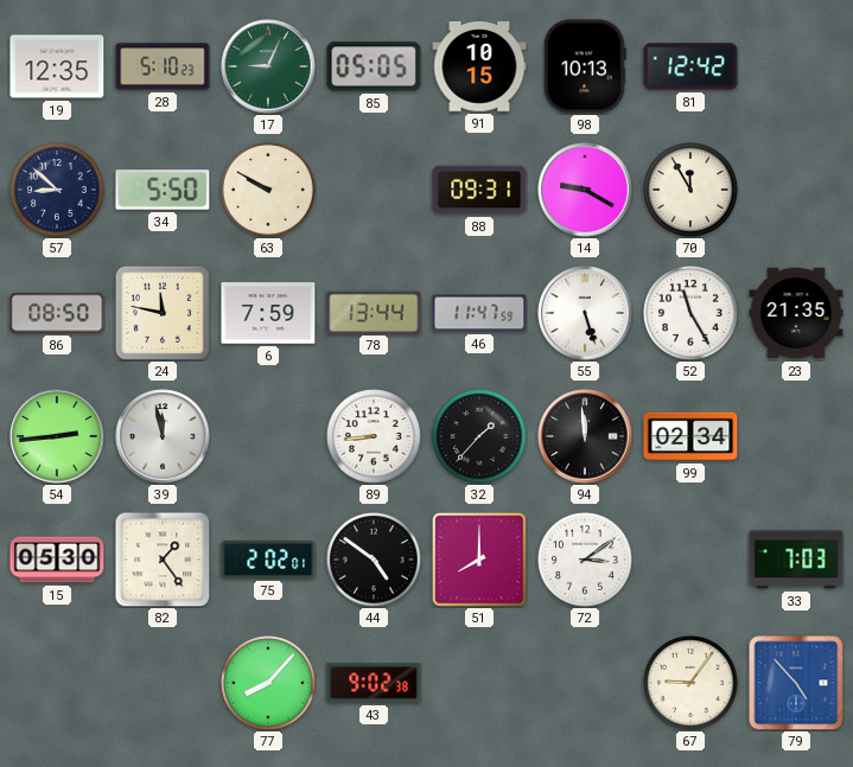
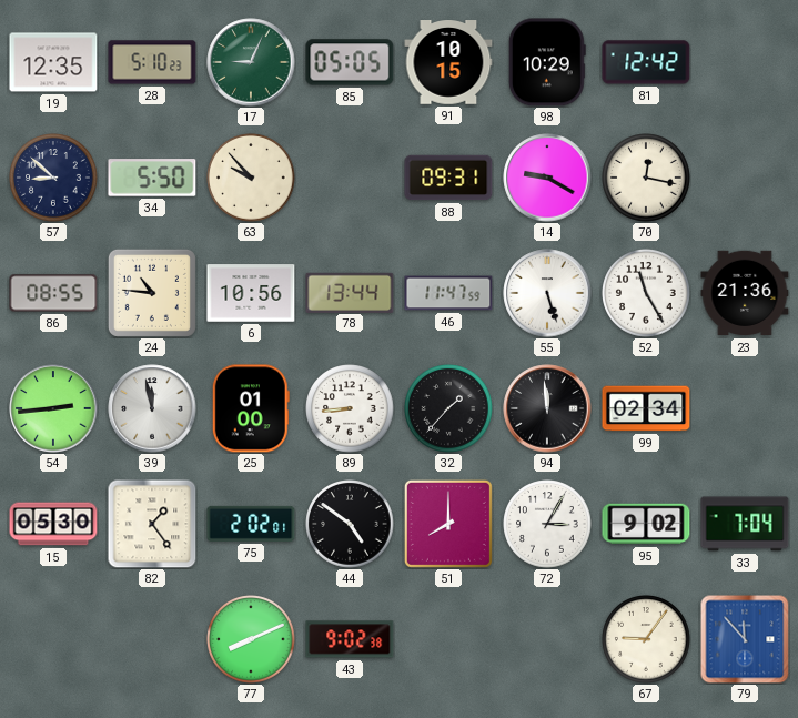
98: 10:13 -> 10:29
63: 9:50 -> 9:53
70: 11:55 -> 12:17
86: 08:50 -> 08:55
24: 11:47 -> 10:46
6: 7:59 -> 10:56
23: 21:35 -> 21:36
25: none -> 01:00
72: 3:09 -> 3:05
95: none -> 9:02
33: 7:03 -> 7:04
77: 8:07 -> 8:11
79: 4:53 -> 11:53
